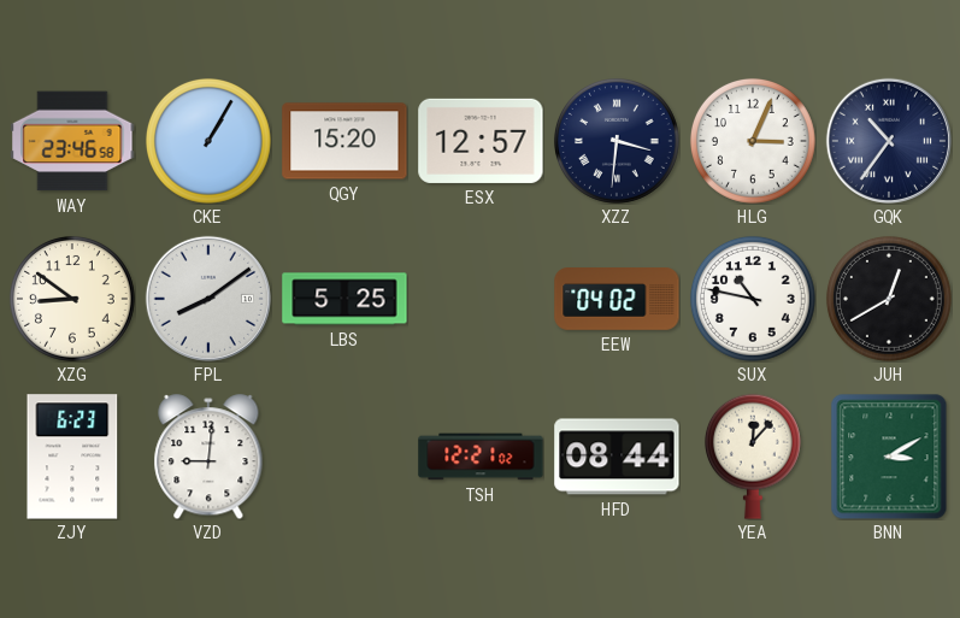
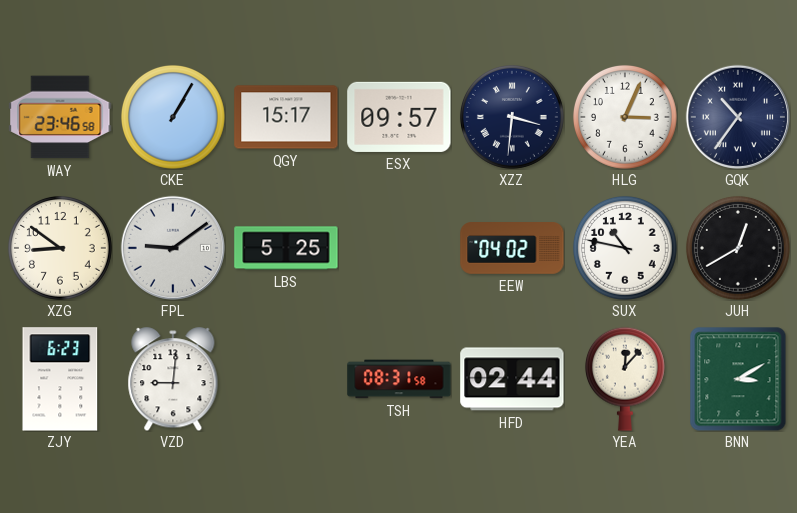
QGY: 15:20 -> 15:17
ESX: 12:57 -> 09:57
FPL: 8:09 -> 9:09
TSH: 12:21 -> 08:31
HFD: 08:44 -> 02:44
